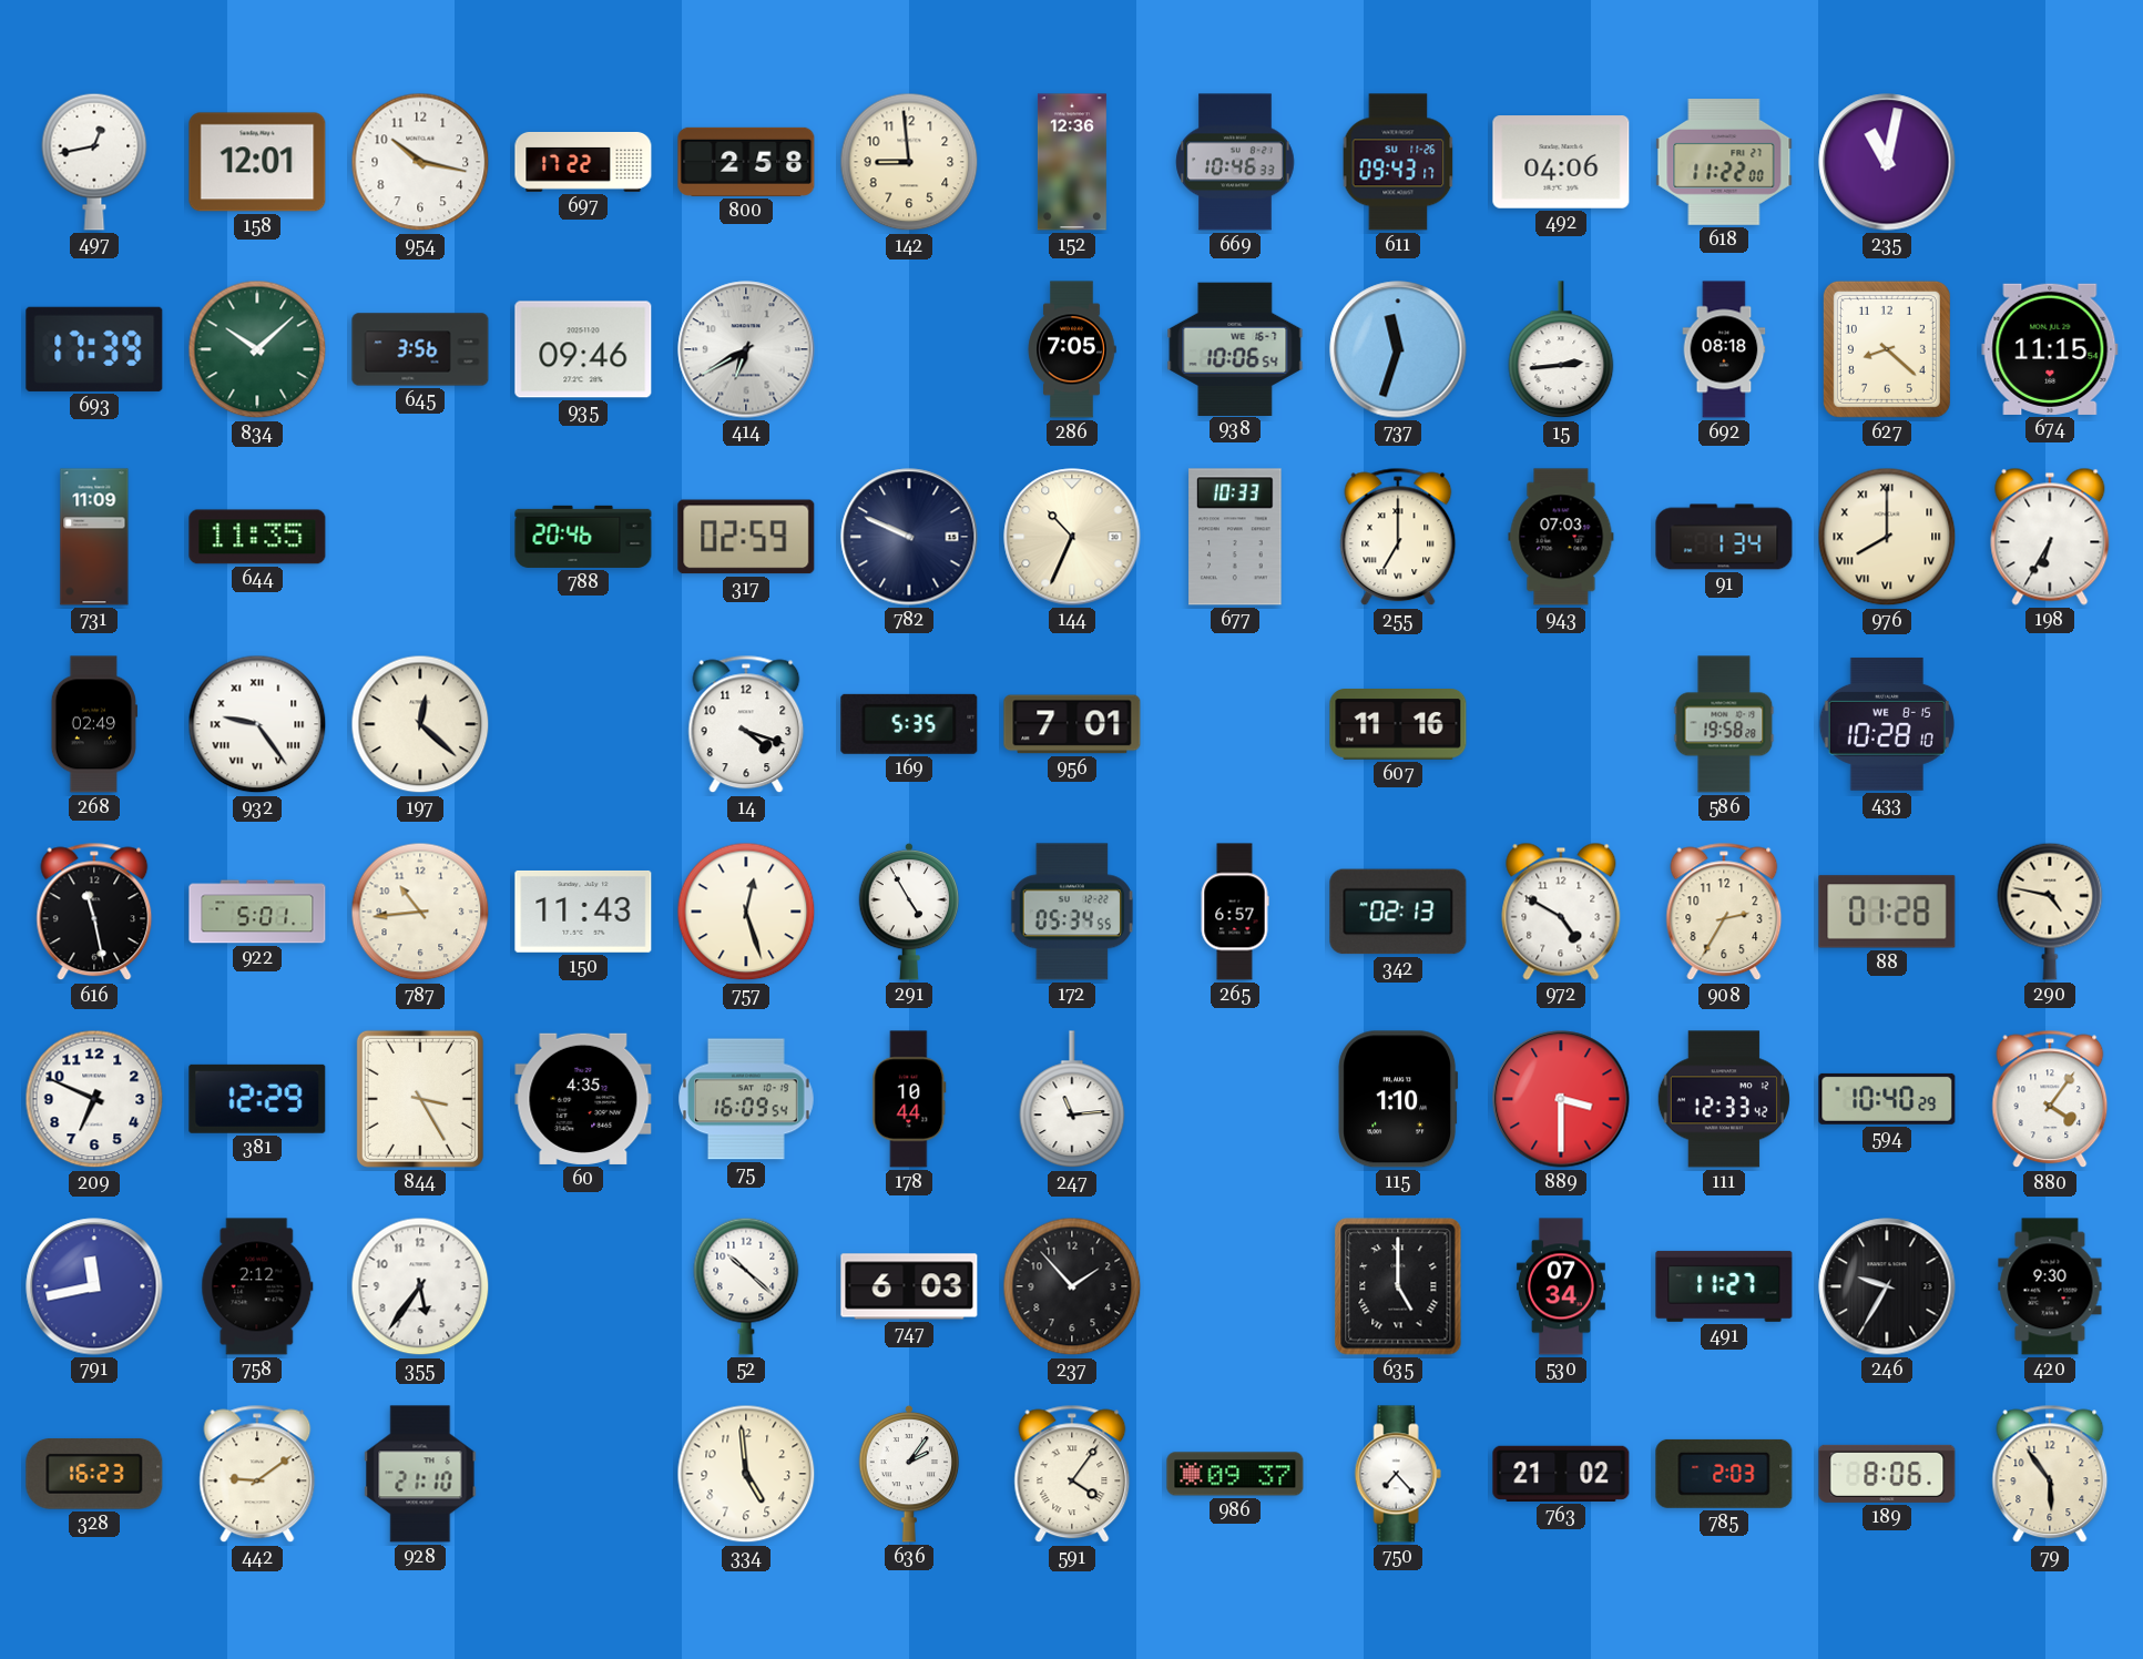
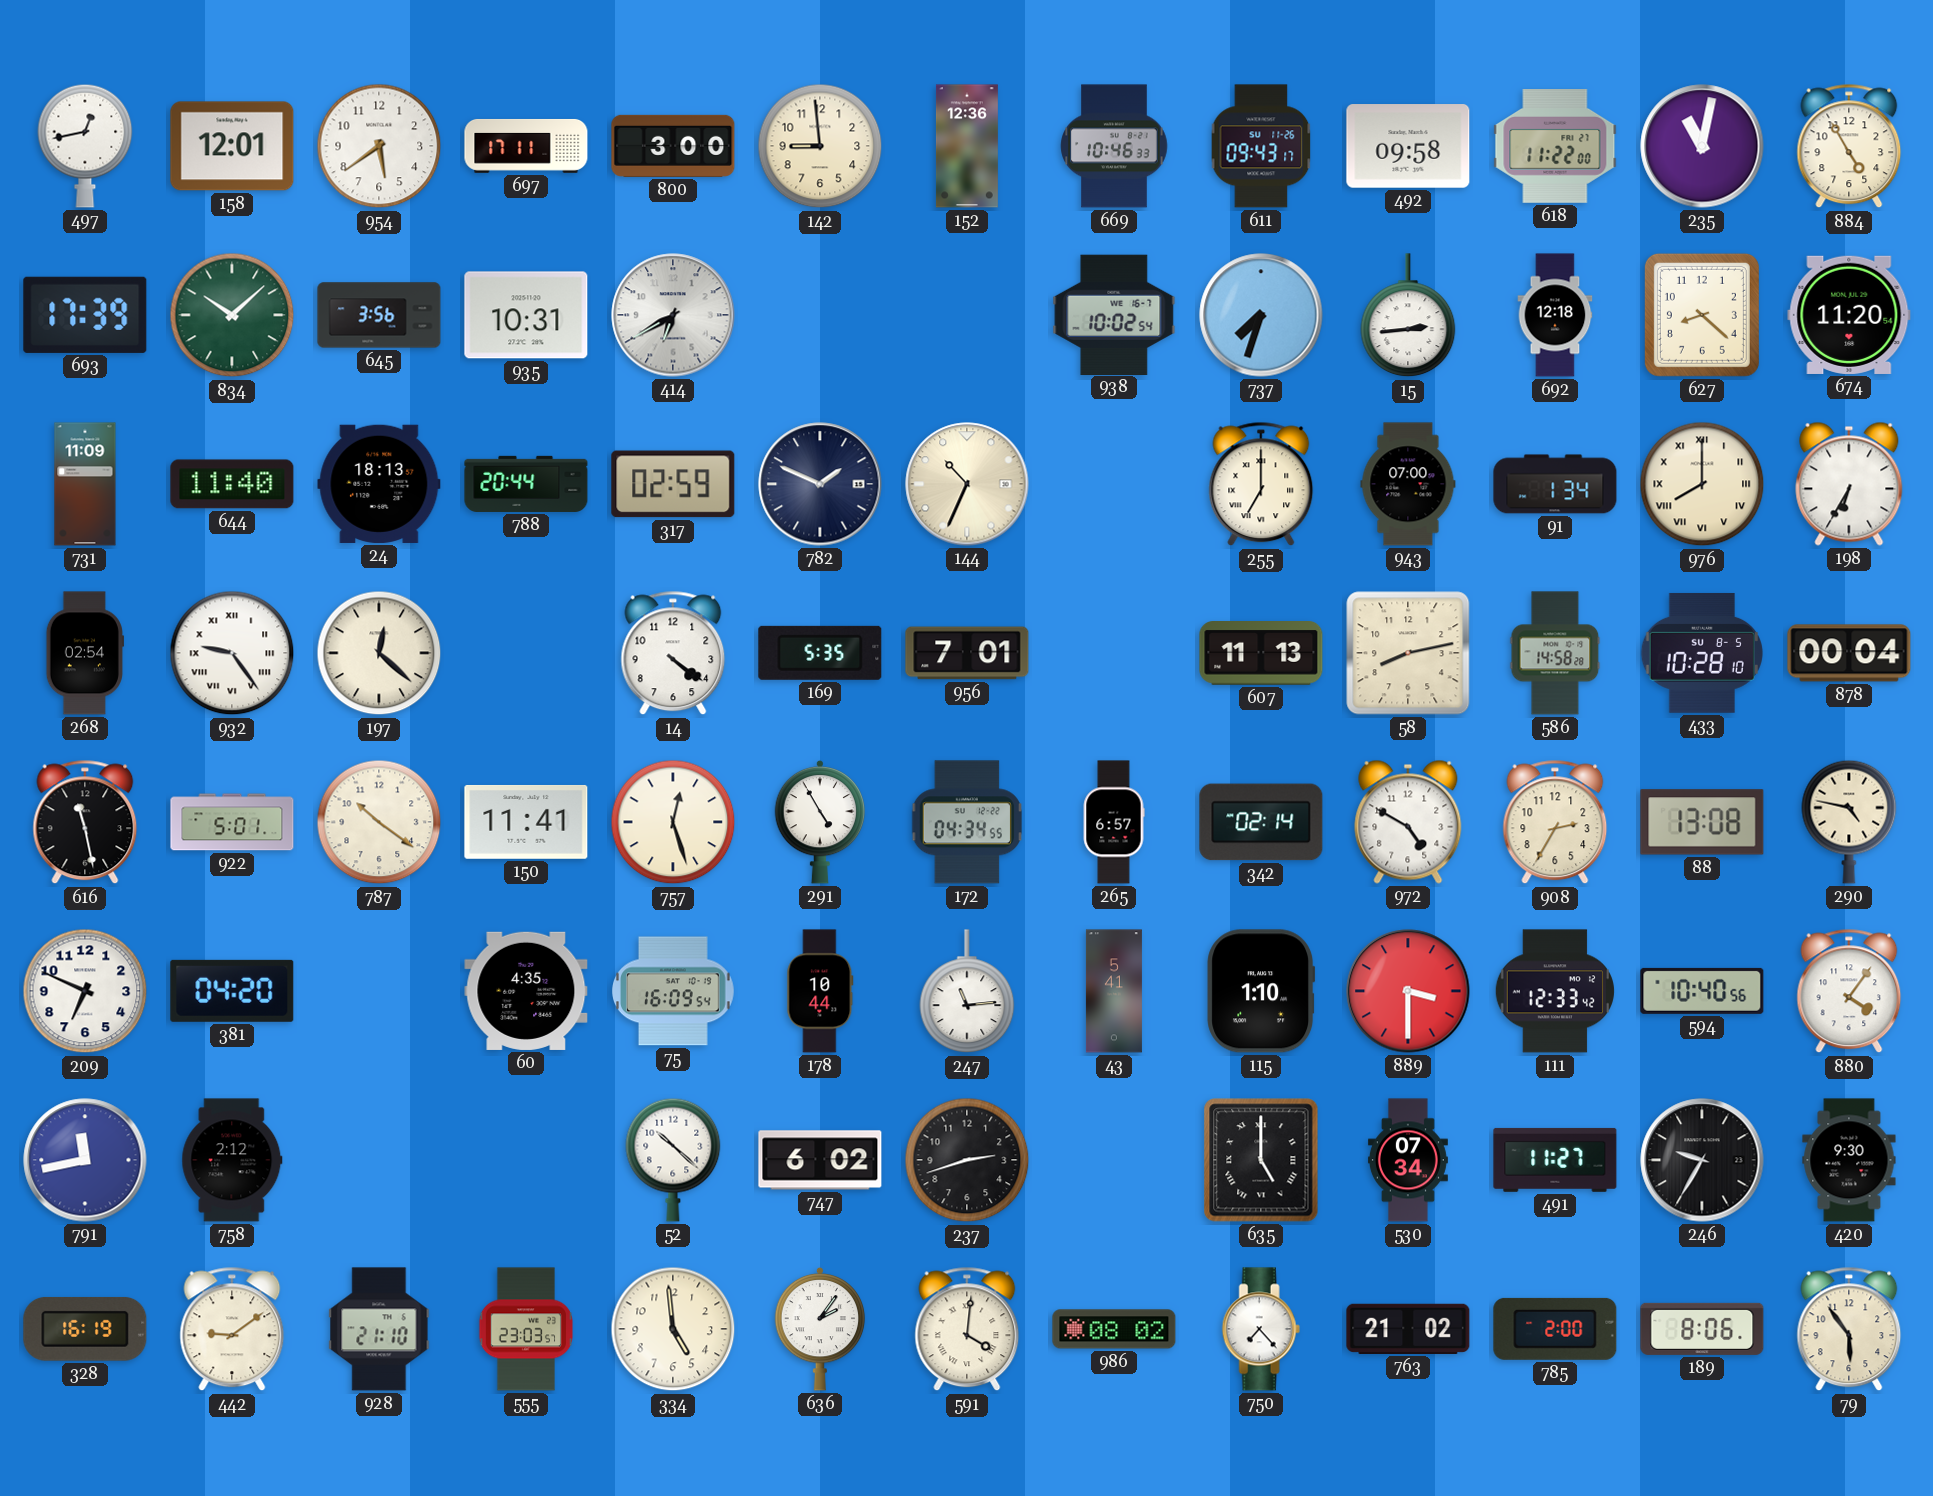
954: 10:17 -> 5:39
697: 17:22 -> 17:11
800: 2:58 -> 3:00
492: 04:06 -> 09:58
884: none -> 4:55
935: 09:46 -> 10:31
286: 7:05 -> none
938: 10:06 -> 10:02
737: 11:33 -> 7:33
692: 08:18 -> 12:18
674: 11:15 -> 11:20
644: 11:35 -> 11:40
24: none -> 18:13
788: 20:46 -> 20:44
782: 9:49 -> 1:49
677: 10:33 -> none
943: 07:03 -> 07:00
268: 02:49 -> 02:54
14: 4:18 -> 4:21
607: 11:16 -> 11:13
58: none -> 8:13
586: 19:58 -> 14:58
433 date: WE 8-15 -> SU 8-5
878: none -> 00:04
787: 10:44 -> 10:21
150: 11:43 -> 11:41
172: 05:34 -> 04:34
342: 02:13 -> 02:14
88: 01:28 -> 13:08
381: 12:29 -> 04:20
844: 3:25 -> none
43: none -> 5:41
594: 10:40:29 -> 10:40:56
355: 5:36 -> none
747: 6:03 -> 6:02
237: 1:53 -> 2:42
328: 16:23 -> 16:19
555: none -> 23:03
591: 4:06 -> 4:01
986: 09:37 -> 08:02
785: 2:03 -> 2:00
